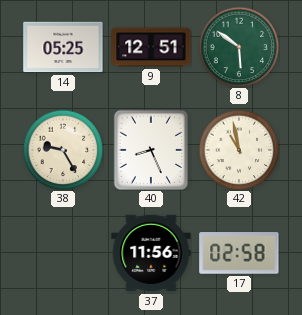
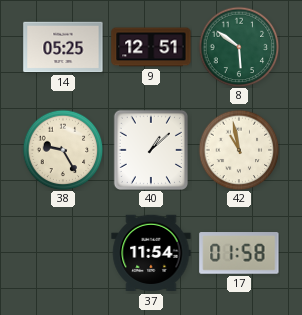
40: 8:26 -> 1:08
37: 11:56 -> 11:54
17: 02:58 -> 01:58
